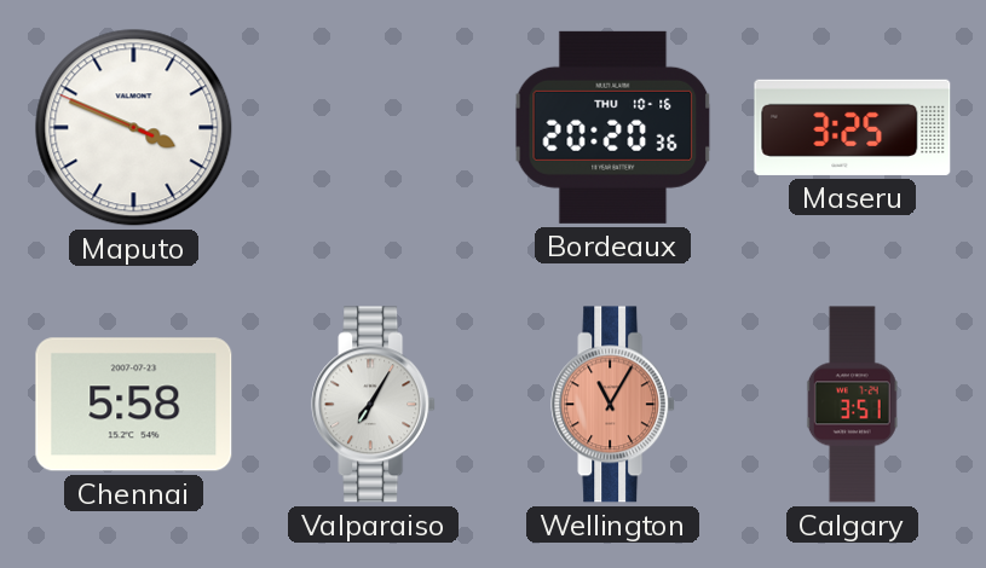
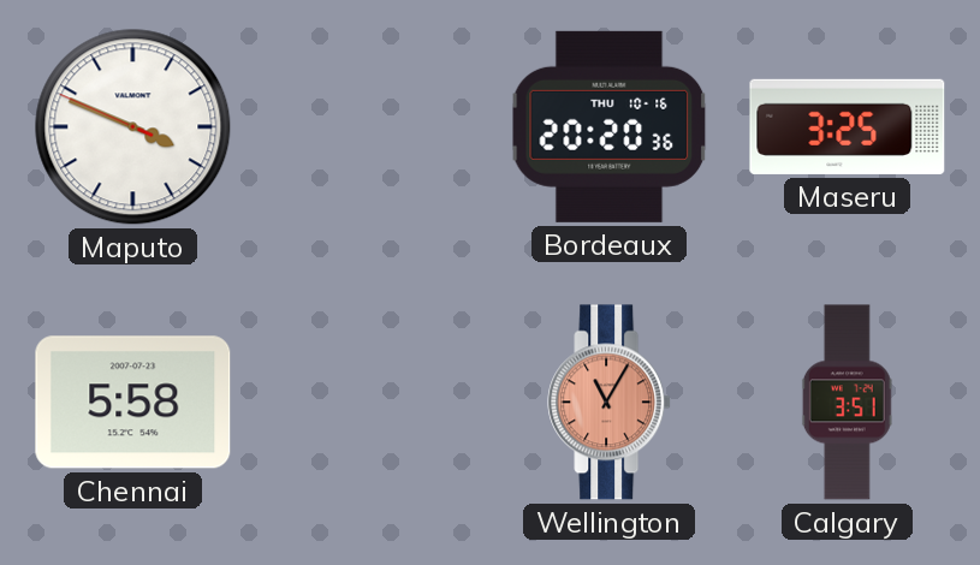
Valparaiso: 7:05 -> none
